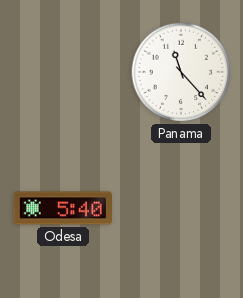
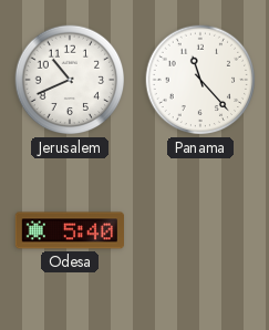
Jerusalem: none -> 10:41
